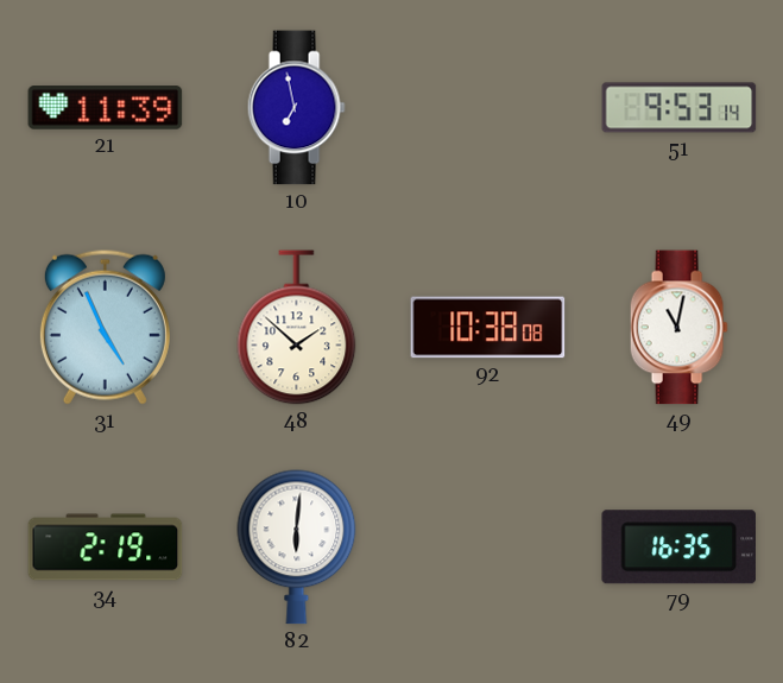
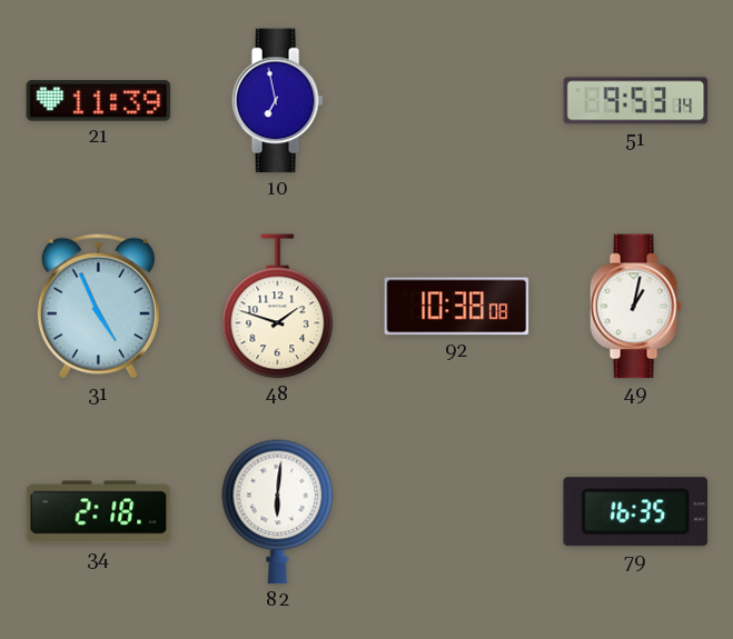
48: 1:52 -> 1:48
49: 11:02 -> 1:02
34: 2:19 -> 2:18
